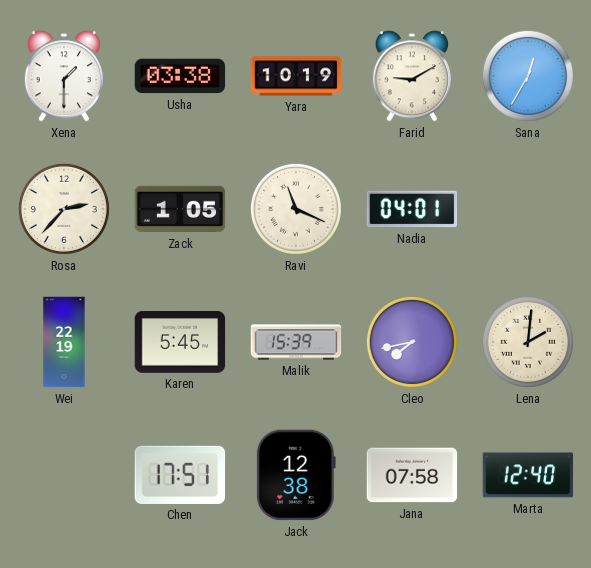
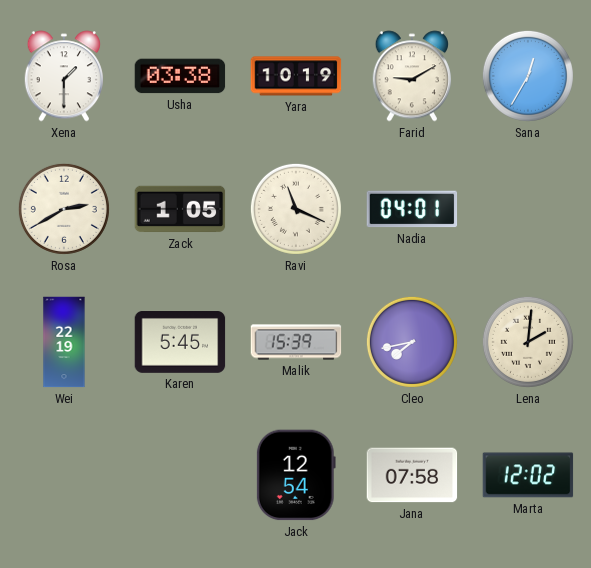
Rosa: 2:37 -> 2:40
Chen: 17:51 -> none
Jack: 12:38 -> 12:54
Marta: 12:40 -> 12:02
